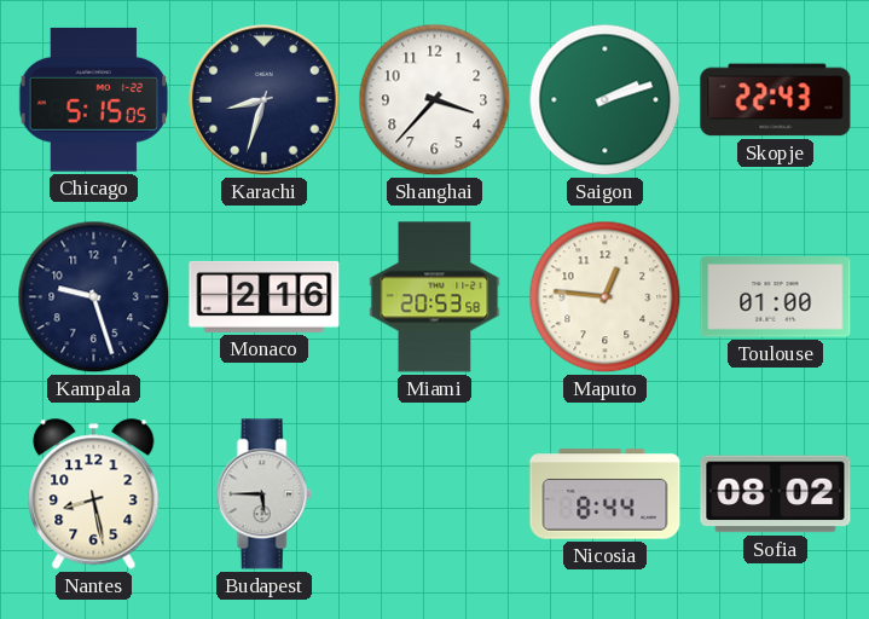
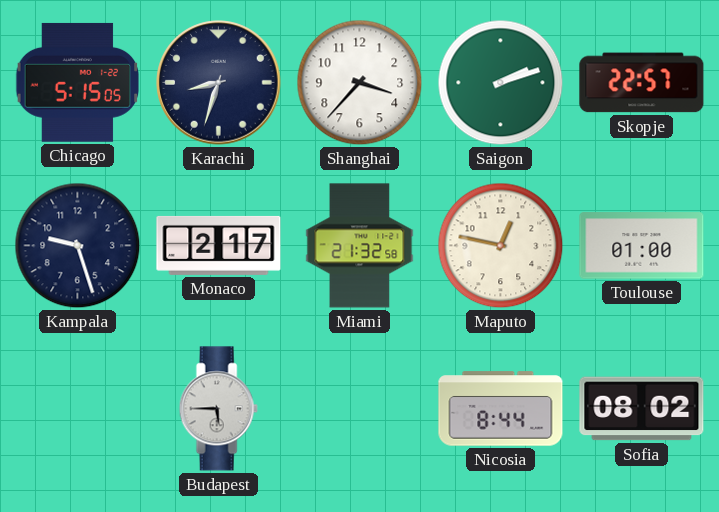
Skopje: 22:43 -> 22:57
Monaco: 2:16 -> 2:17
Miami: 20:53 -> 21:32
Maputo: 12:46 -> 12:47
Nantes: 8:28 -> none
